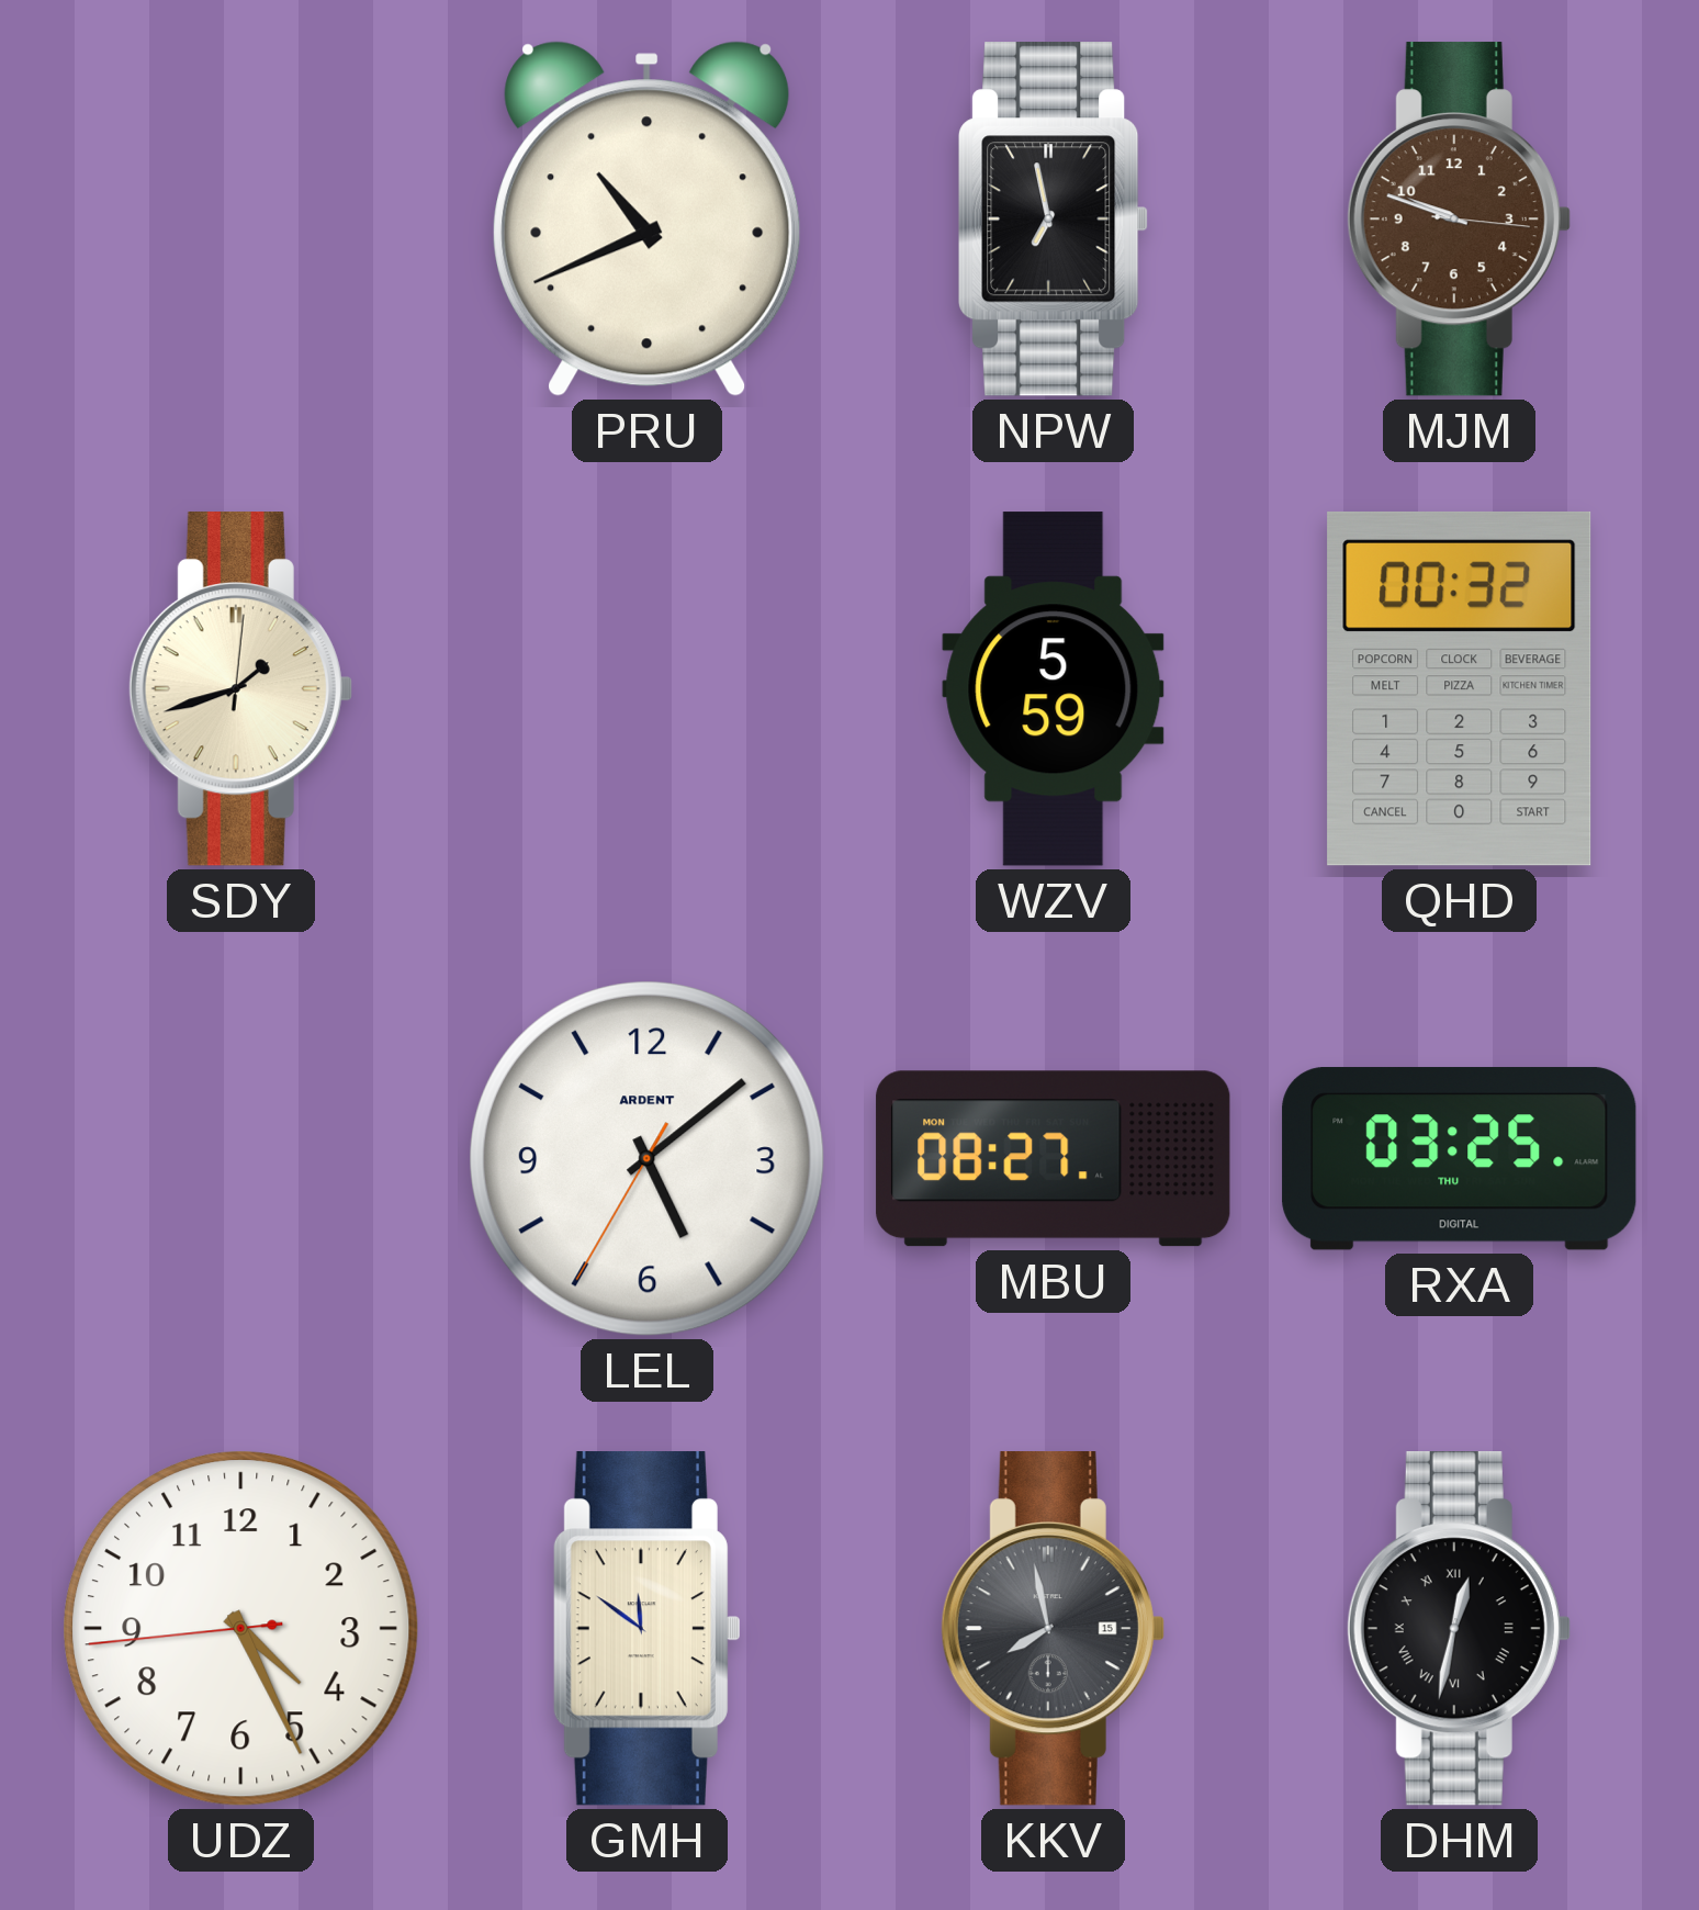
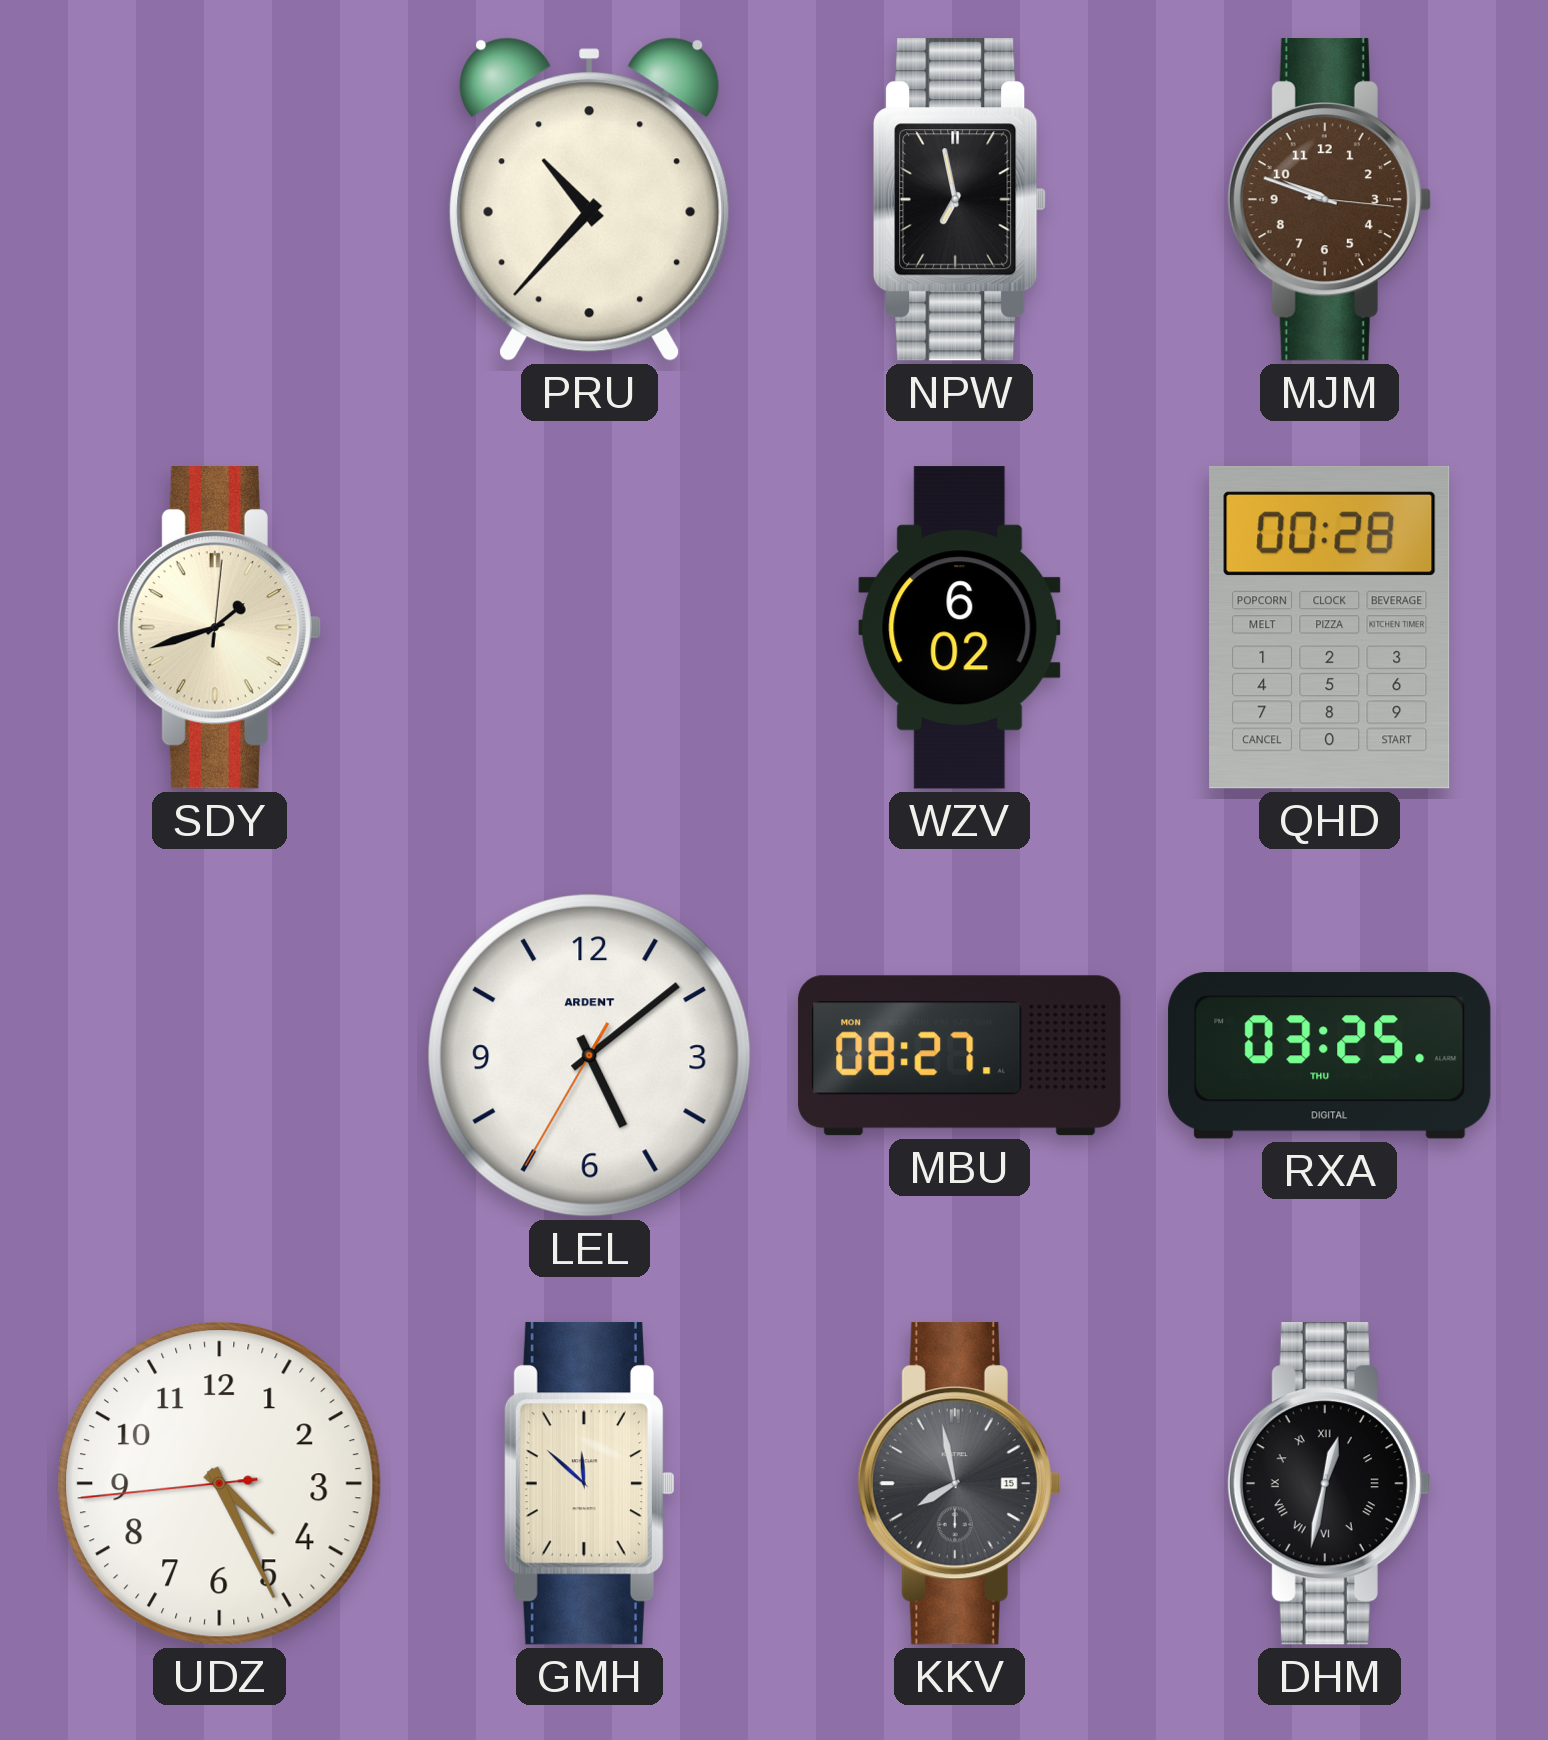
PRU: 10:41 -> 10:37
WZV: 5:59 -> 6:02
QHD: 00:32 -> 00:28
GMH: 11:51 -> 11:52
